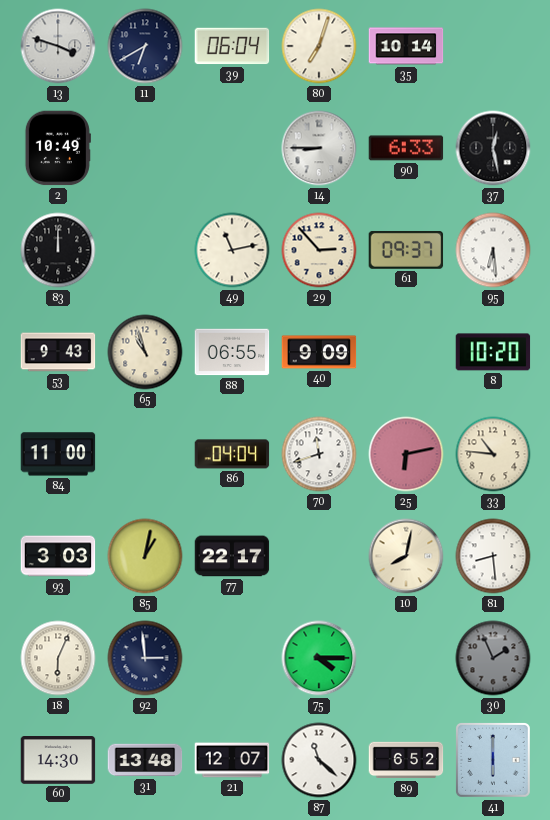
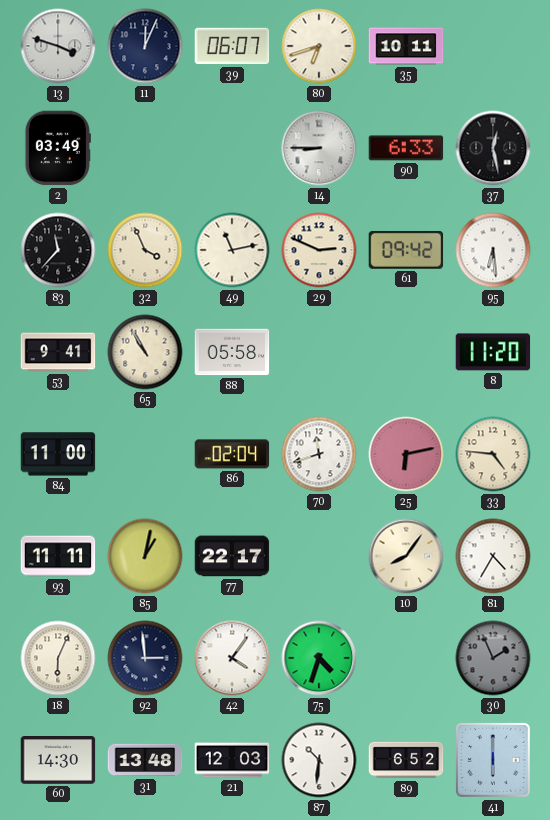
11: 6:40 -> 12:04
39: 06:04 -> 06:07
80: 7:03 -> 6:42
35: 10:14 -> 10:11
2: 10:49 -> 03:49
83: 12:00 -> 11:37
32: none -> 3:56
29: 2:53 -> 2:49
61: 09:37 -> 09:42
53: 9:43 -> 9:41
65: 10:57 -> 10:55
88: 06:55 -> 05:58
40: 9:09 -> none
8: 10:20 -> 11:20
86: 04:04 -> 02:04
33: 10:46 -> 4:46
93: 3:03 -> 11:11
10: 8:02 -> 8:06
81: 8:29 -> 4:35
42: none -> 4:06
75: 4:15 -> 4:33
21: 12:07 -> 12:03
87: 11:22 -> 10:31
